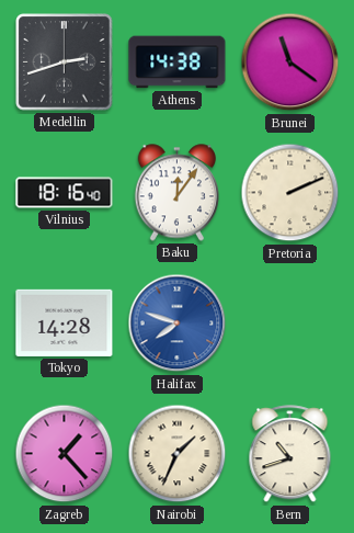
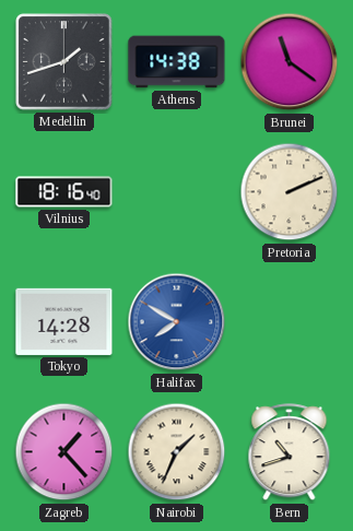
Medellin: 2:42 -> 1:42
Baku: 12:06 -> none
Halifax: 7:48 -> 7:50
